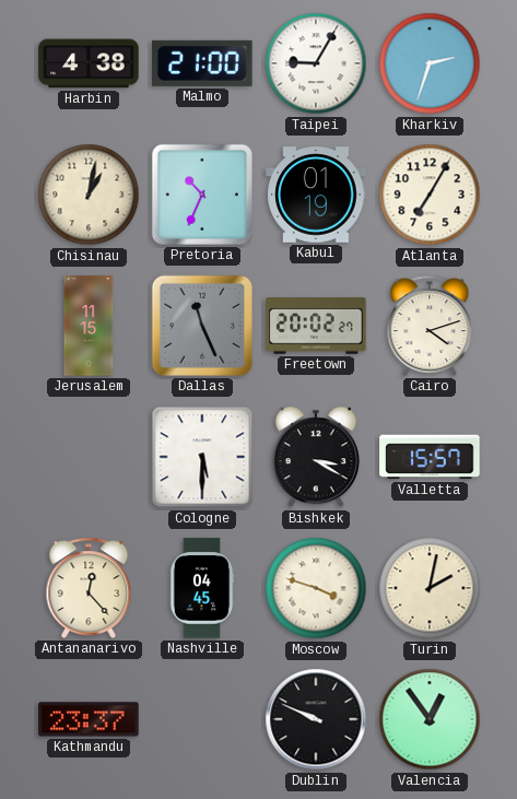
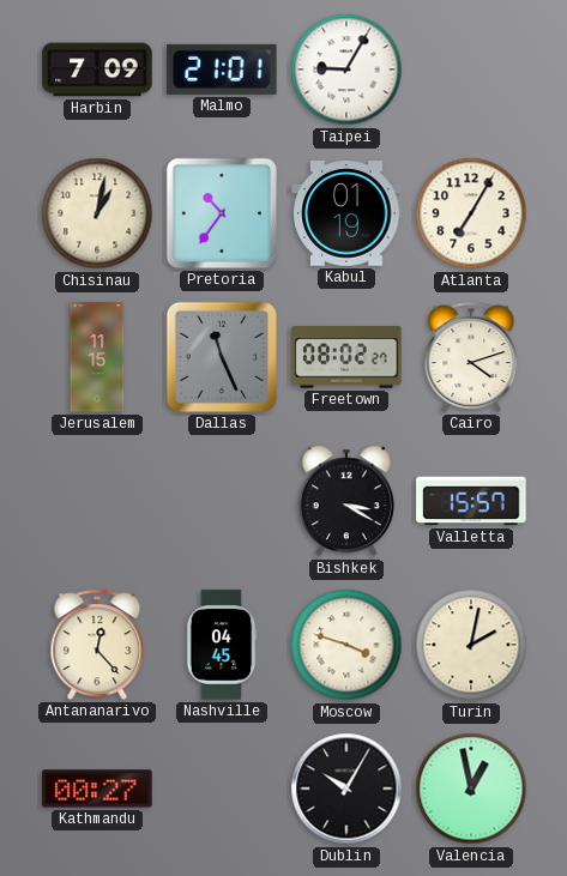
Harbin: 4:38 -> 7:09
Malmo: 21:00 -> 21:01
Kharkiv: 2:33 -> none
Pretoria: 10:34 -> 10:36
Freetown: 20:02 -> 08:02
Cologne: 5:30 -> none
Kathmandu: 23:37 -> 00:27
Dublin: 9:49 -> 10:05
Valencia: 12:54 -> 12:58
